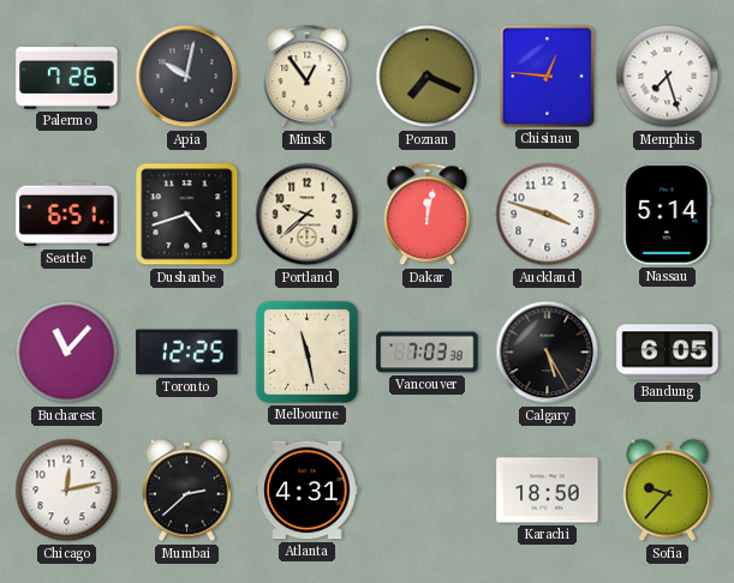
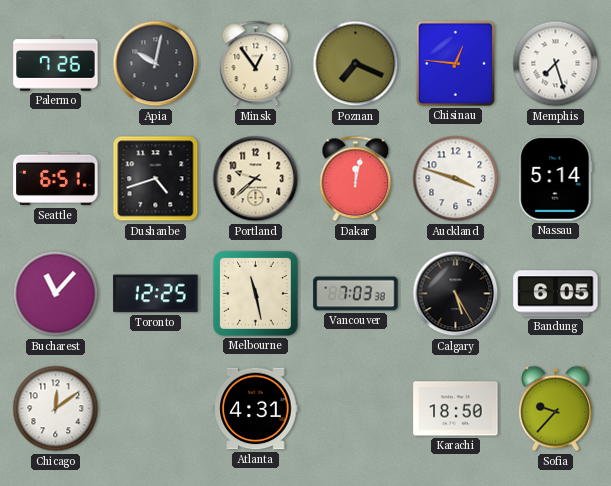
Chicago: 12:13 -> 12:09
Mumbai: 2:38 -> none
